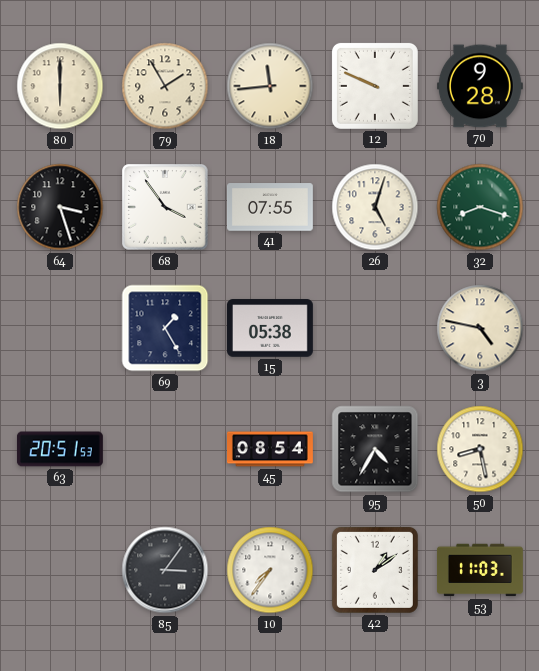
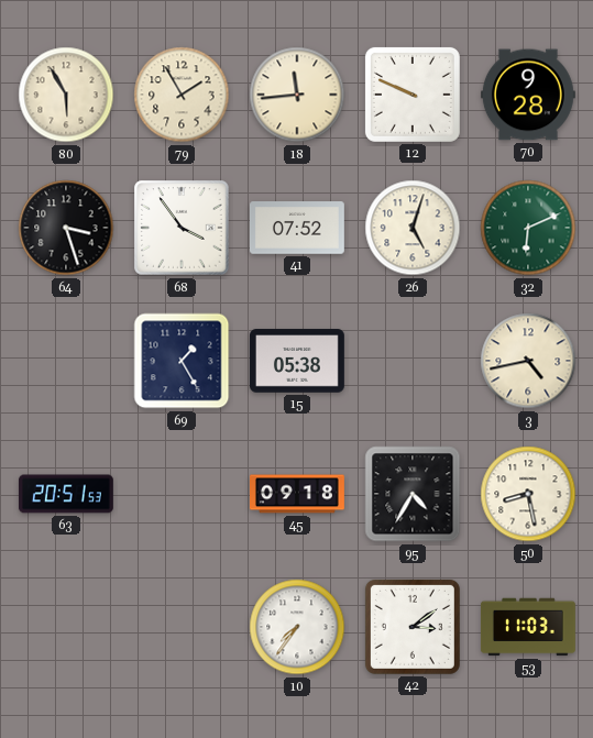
80: 6:00 -> 5:55
41: 07:55 -> 07:52
32: 8:18 -> 6:11
3: 4:47 -> 4:43
45: 08:54 -> 09:18
85: 3:06 -> none
42: 1:09 -> 3:09
